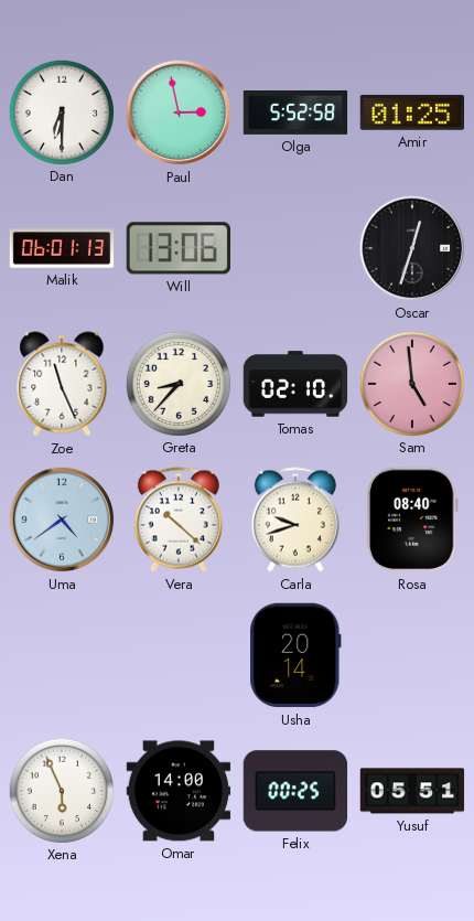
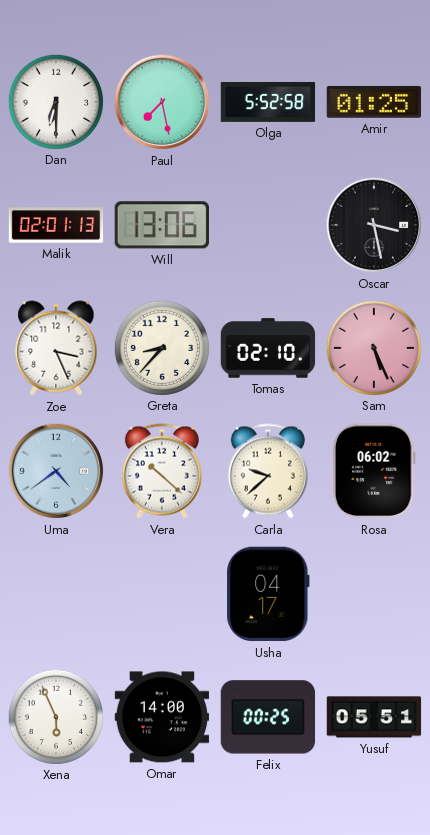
Paul: 2:58 -> 7:28
Malik: 06:01 -> 02:01
Oscar: 12:33 -> 3:28
Zoe: 11:26 -> 3:26
Sam: 4:59 -> 5:26
Carla: 9:42 -> 9:38
Rosa: 08:40 -> 06:02
Usha: 20:14 -> 04:17
